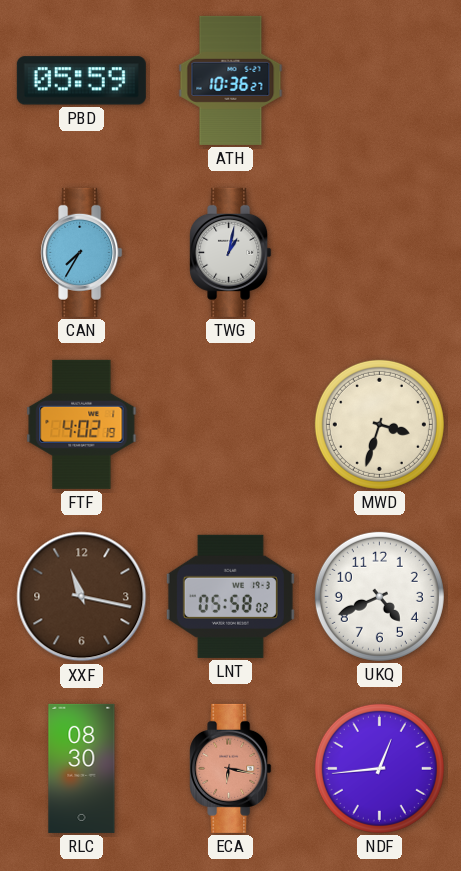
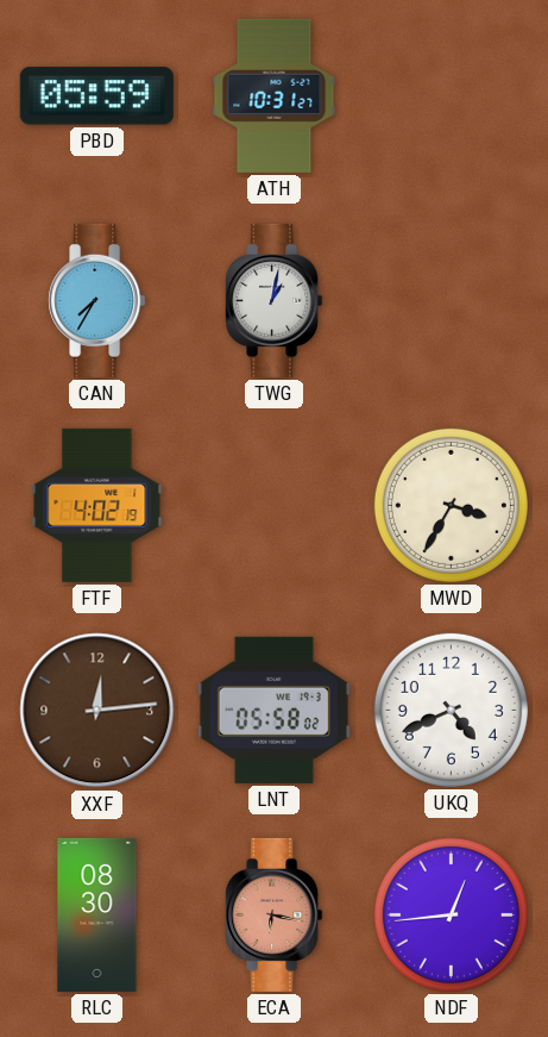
ATH: 10:36 -> 10:31
MWD: 3:33 -> 3:35
XXF: 11:17 -> 12:14
